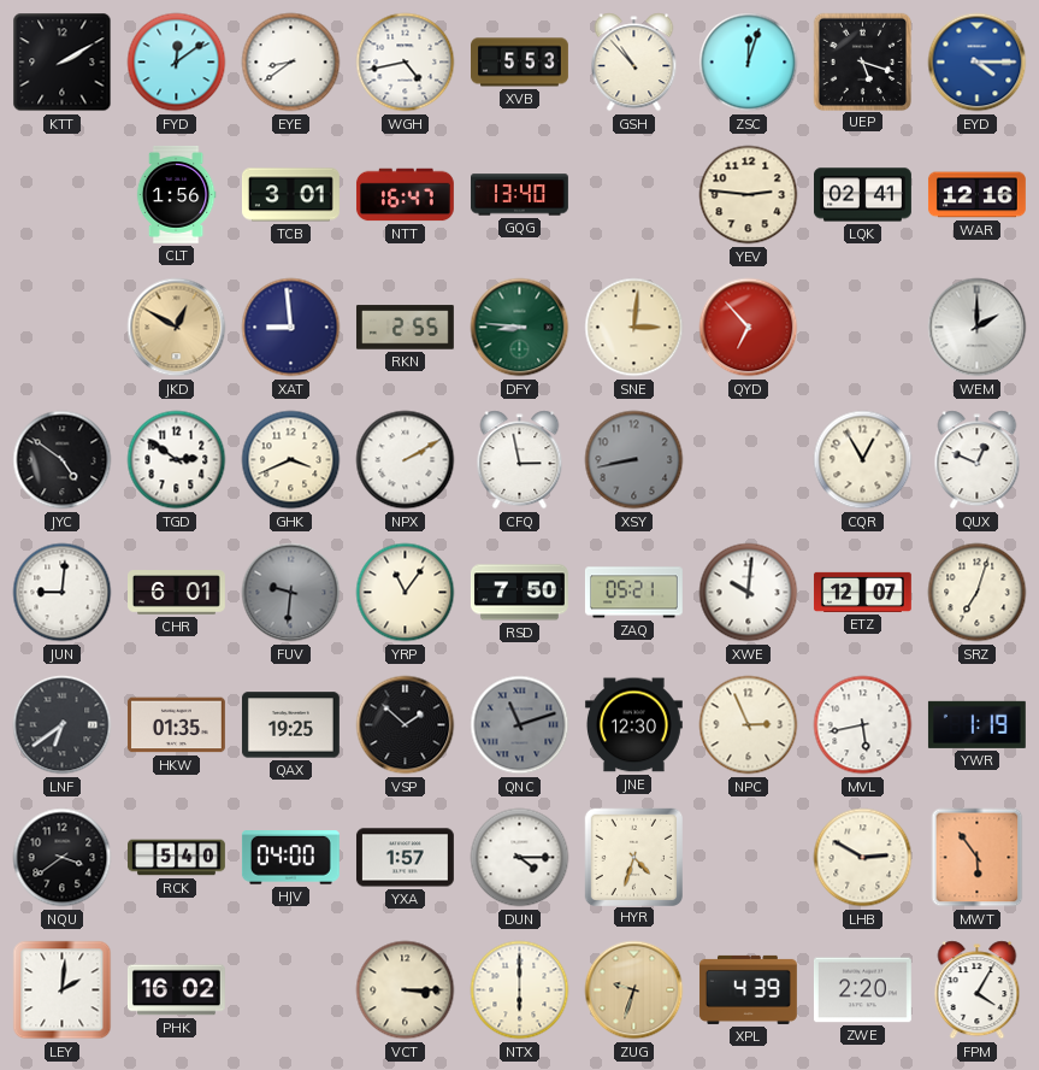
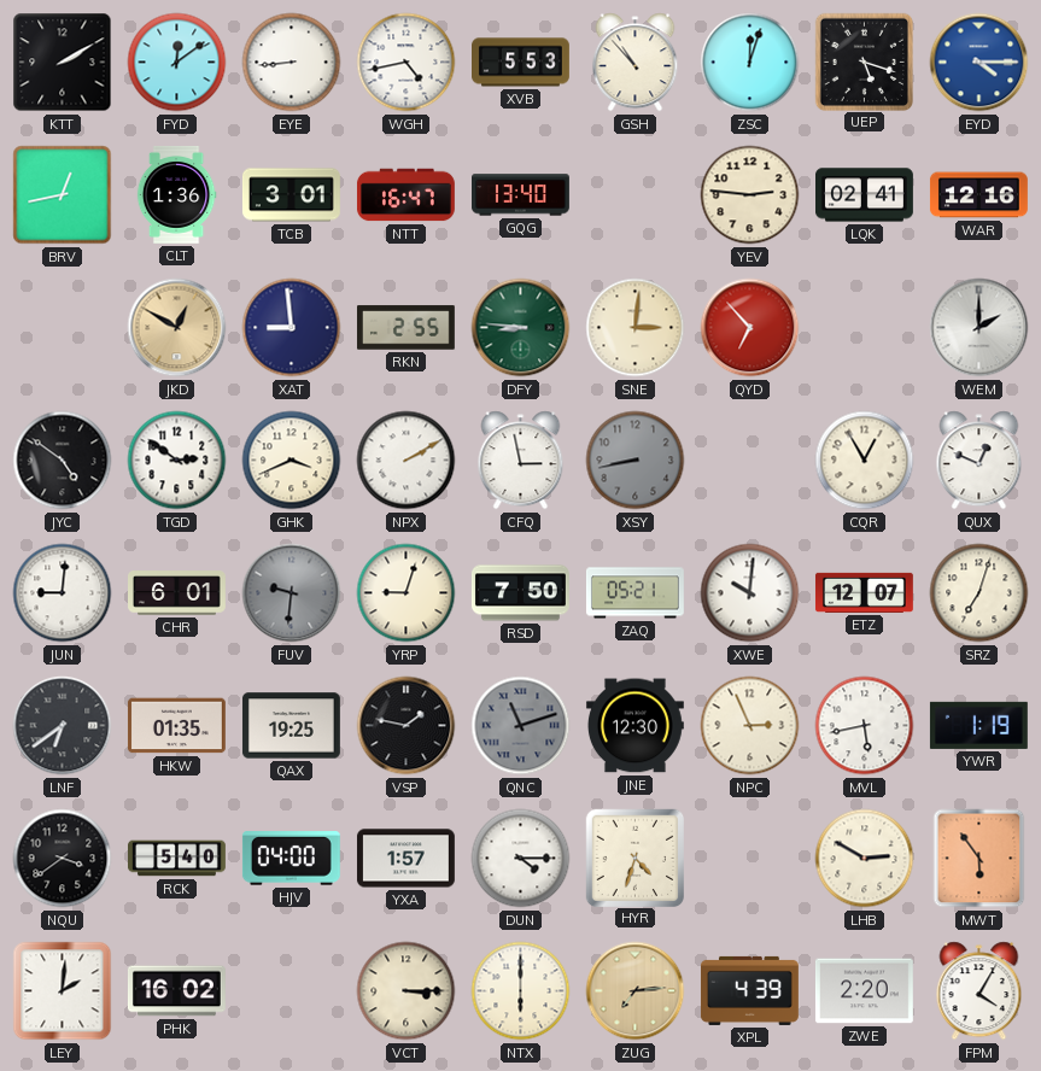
EYE: 8:39 -> 8:44
BRV: none -> 12:43
CLT: 1:56 -> 1:36
YRP: 11:06 -> 9:03
VSP: 1:52 -> 1:47
ZUG: 9:33 -> 7:14
